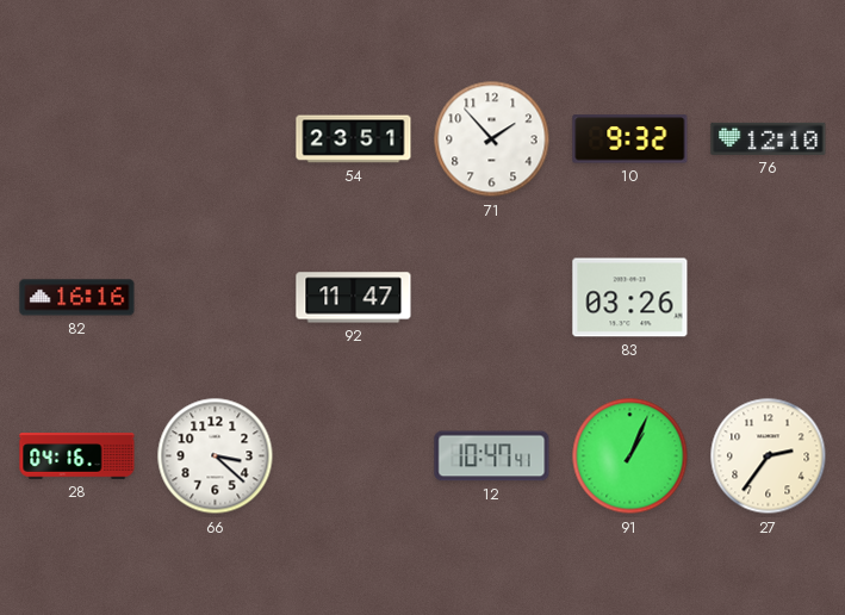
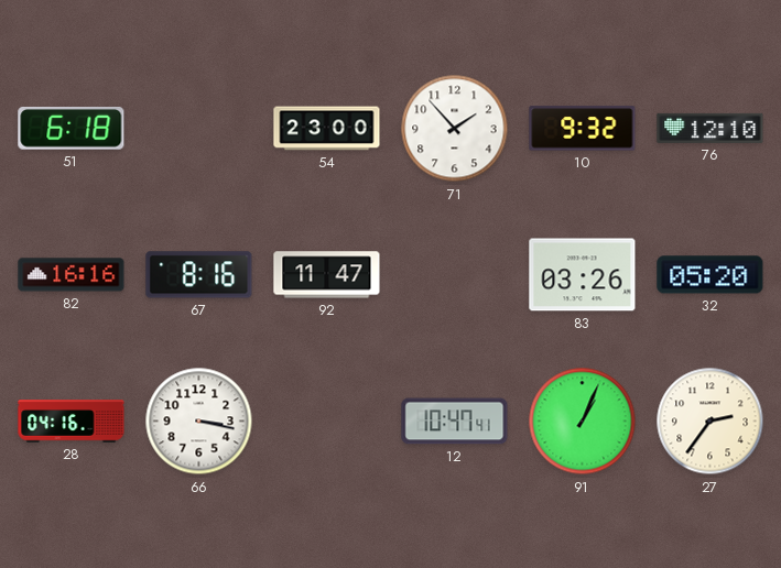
51: none -> 6:18
54: 23:51 -> 23:00
67: none -> 8:16
32: none -> 05:20
66: 3:22 -> 3:17
